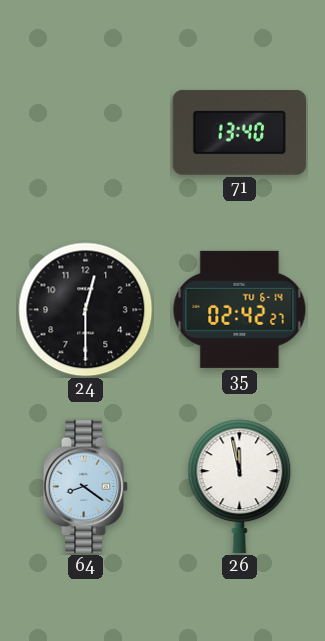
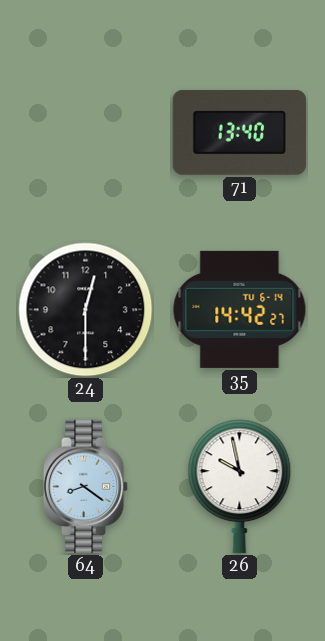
35: 02:42 -> 14:42
26: 11:58 -> 9:58
